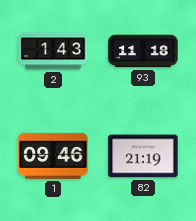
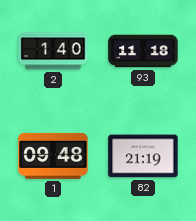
2: 1:43 -> 1:40
1: 09:46 -> 09:48
